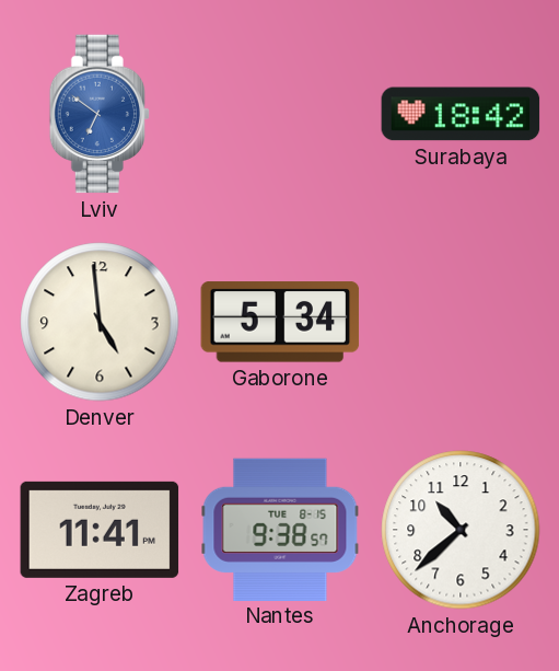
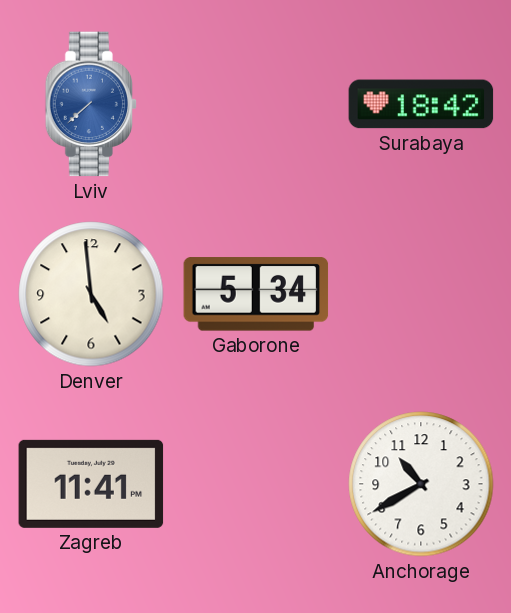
Lviv: 6:51 -> 7:38
Nantes: 9:38 -> none
Anchorage: 10:38 -> 10:40
